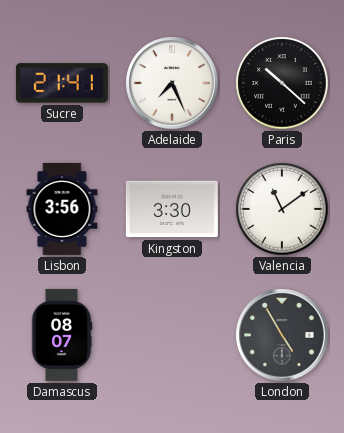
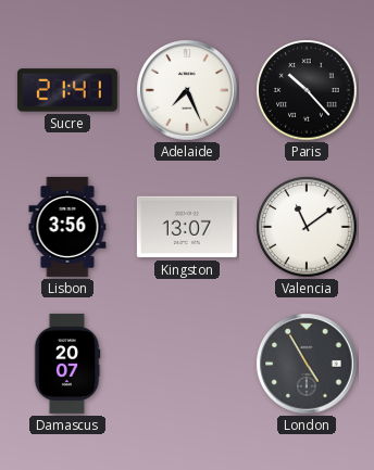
Paris: 10:22 -> 10:23
Kingston: 3:30 -> 13:07
Damascus: 08:07 -> 20:07
